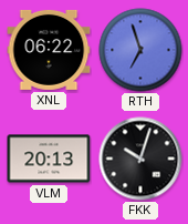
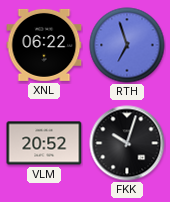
VLM: 20:13 -> 20:52
